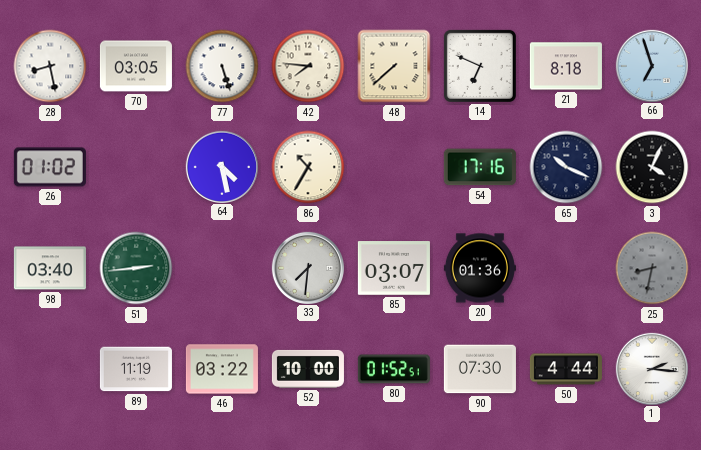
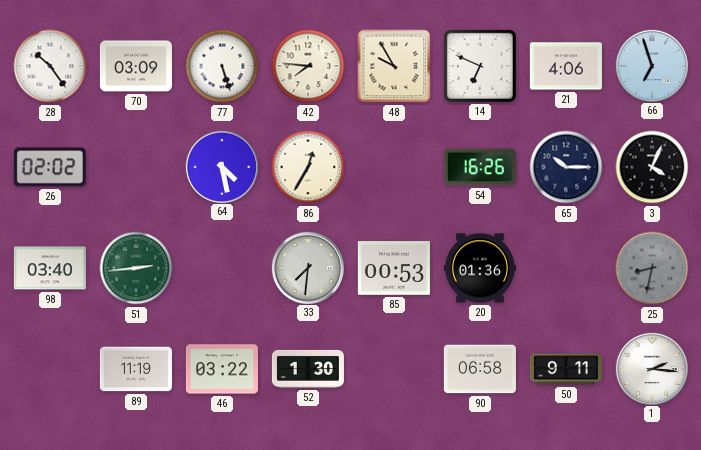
28: 8:28 -> 10:24
70: 03:05 -> 03:09
48: 7:38 -> 9:55
21: 8:18 -> 4:06
26: 01:02 -> 02:02
86: 10:35 -> 12:35
54: 17:16 -> 16:26
65: 10:19 -> 10:15
85: 03:07 -> 00:53
52: 10:00 -> 1:30
80: 01:52 -> none
90: 07:30 -> 06:58
50: 4:44 -> 9:11
